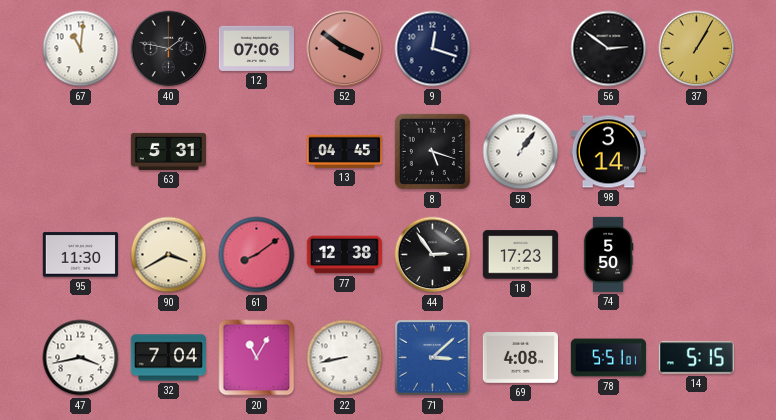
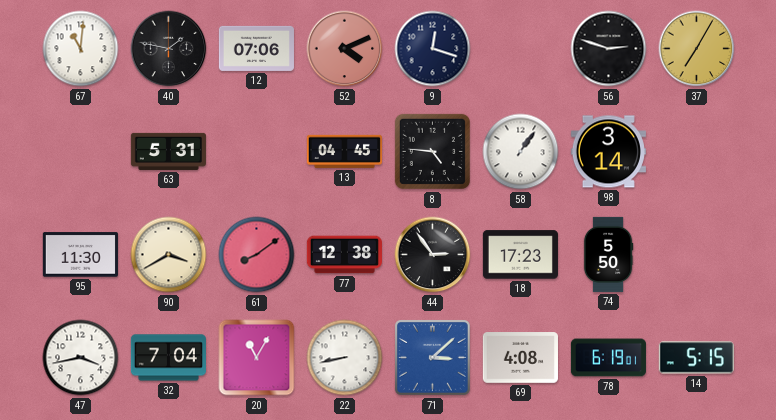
52: 3:51 -> 4:11
56: 2:51 -> 2:48
37: 1:05 -> 7:05
8: 5:18 -> 4:46
78: 5:51 -> 6:19
